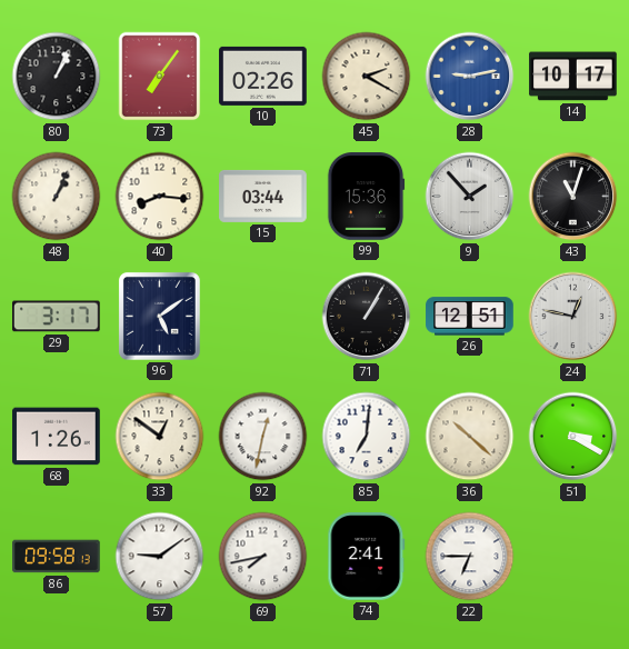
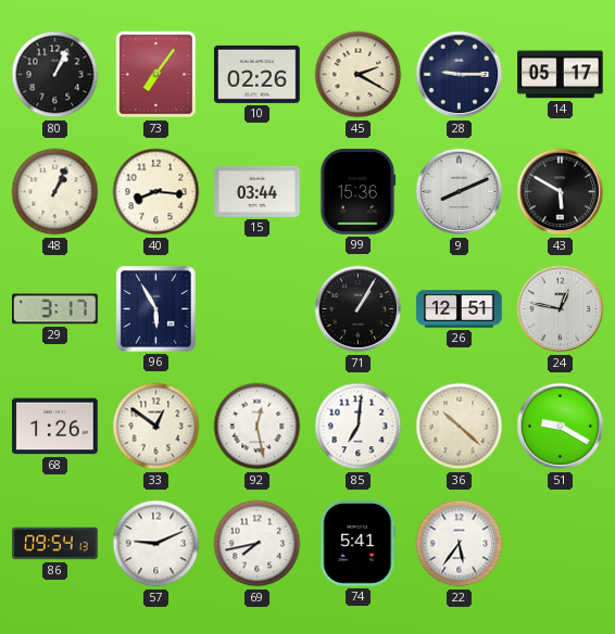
28: 9:13 -> 9:15
28 dial: blue -> navy
14: 10:17 -> 05:17
9: 1:53 -> 8:11
43: 11:03 -> 5:50
96: 5:09 -> 5:55
92: 12:32 -> 12:28
51: 3:20 -> 9:20
86: 09:58 -> 09:54
57: 9:09 -> 9:11
74: 2:41 -> 5:41
22: 6:45 -> 5:36
